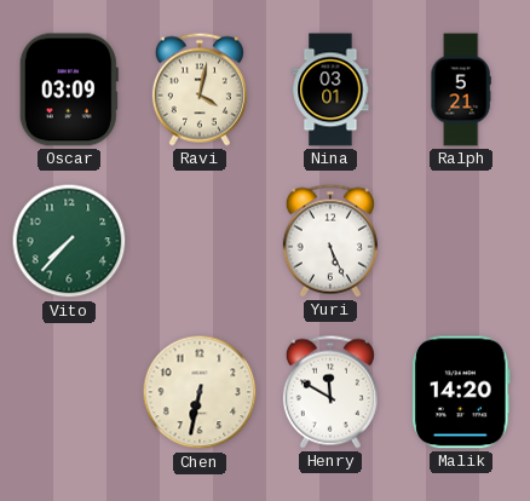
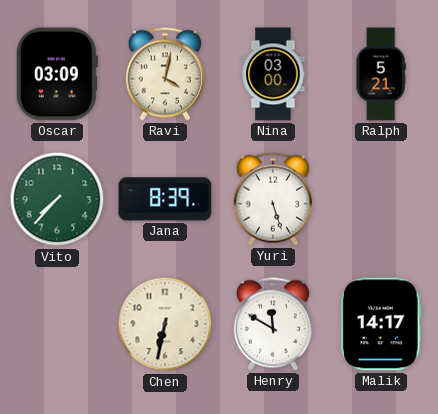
Nina: 03:01 -> 03:00
Jana: none -> 8:39
Yuri: 5:26 -> 5:27
Malik: 14:20 -> 14:17
